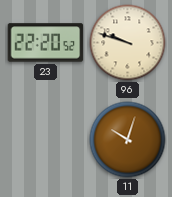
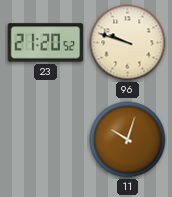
23: 22:20 -> 21:20
